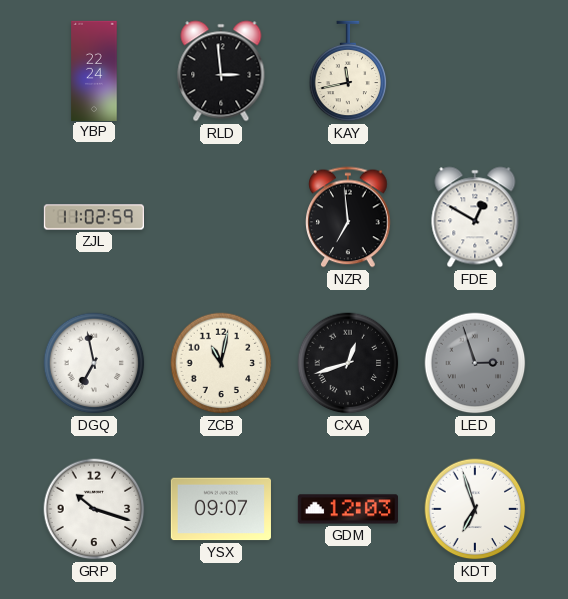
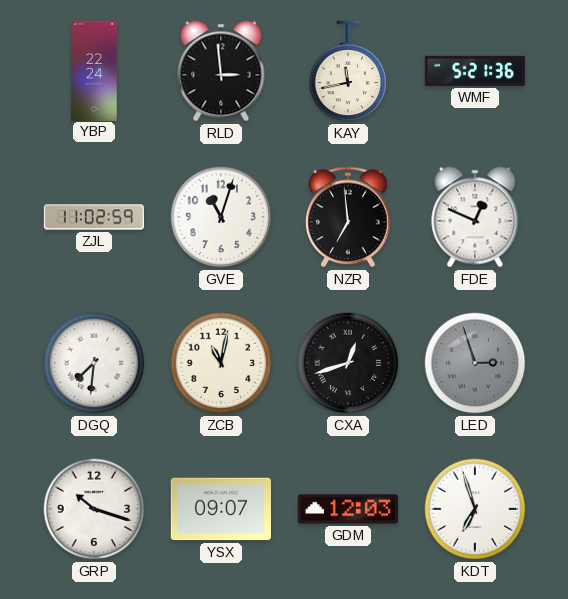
WMF: none -> 5:21
GVE: none -> 11:03
FDE: 12:50 -> 12:49
DGQ: 6:58 -> 7:31
